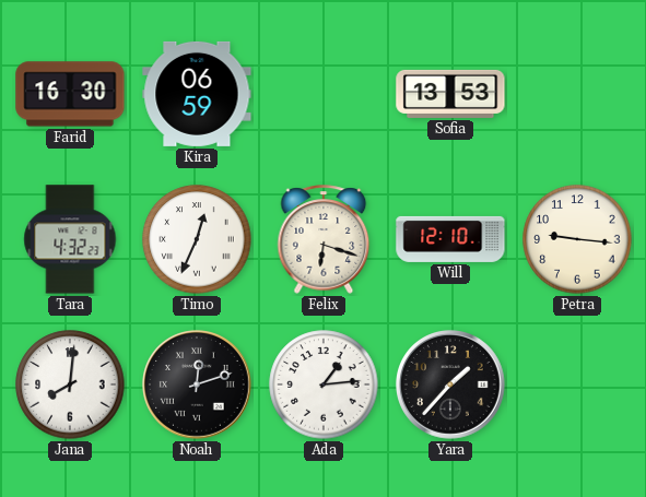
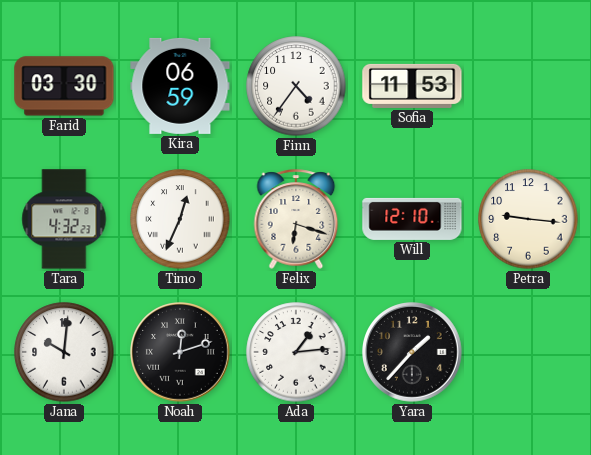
Farid: 16:30 -> 03:30
Finn: none -> 4:36
Sofia: 13:53 -> 11:53
Jana: 8:01 -> 10:01
